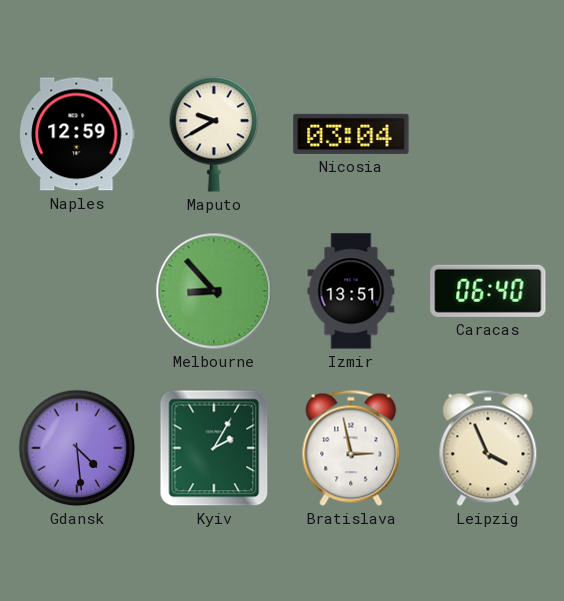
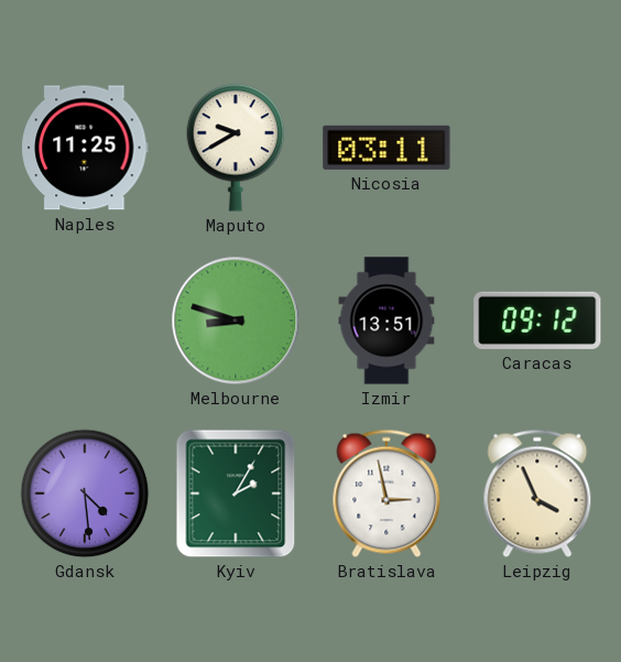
Naples: 12:59 -> 11:25
Nicosia: 03:04 -> 03:11
Melbourne: 8:53 -> 8:48
Caracas: 06:40 -> 09:12
